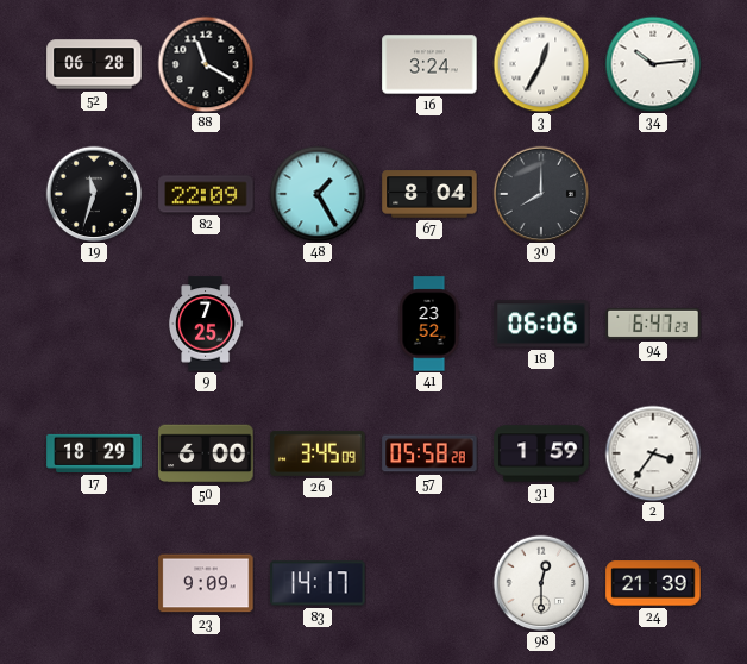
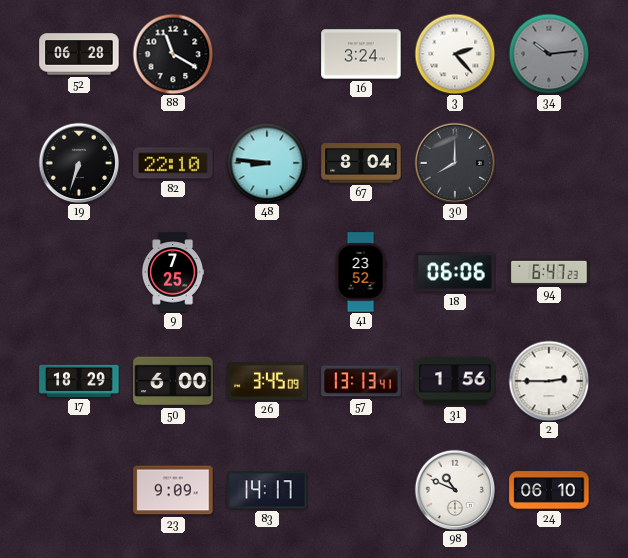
3: 12:35 -> 2:23
34 dial: white -> grey
19: 11:33 -> 6:33
82: 22:09 -> 22:10
48: 1:25 -> 8:46
57: 05:58 -> 13:13
31: 1:59 -> 1:56
2: 3:36 -> 2:45
98: 12:30 -> 10:49
24: 21:39 -> 06:10
